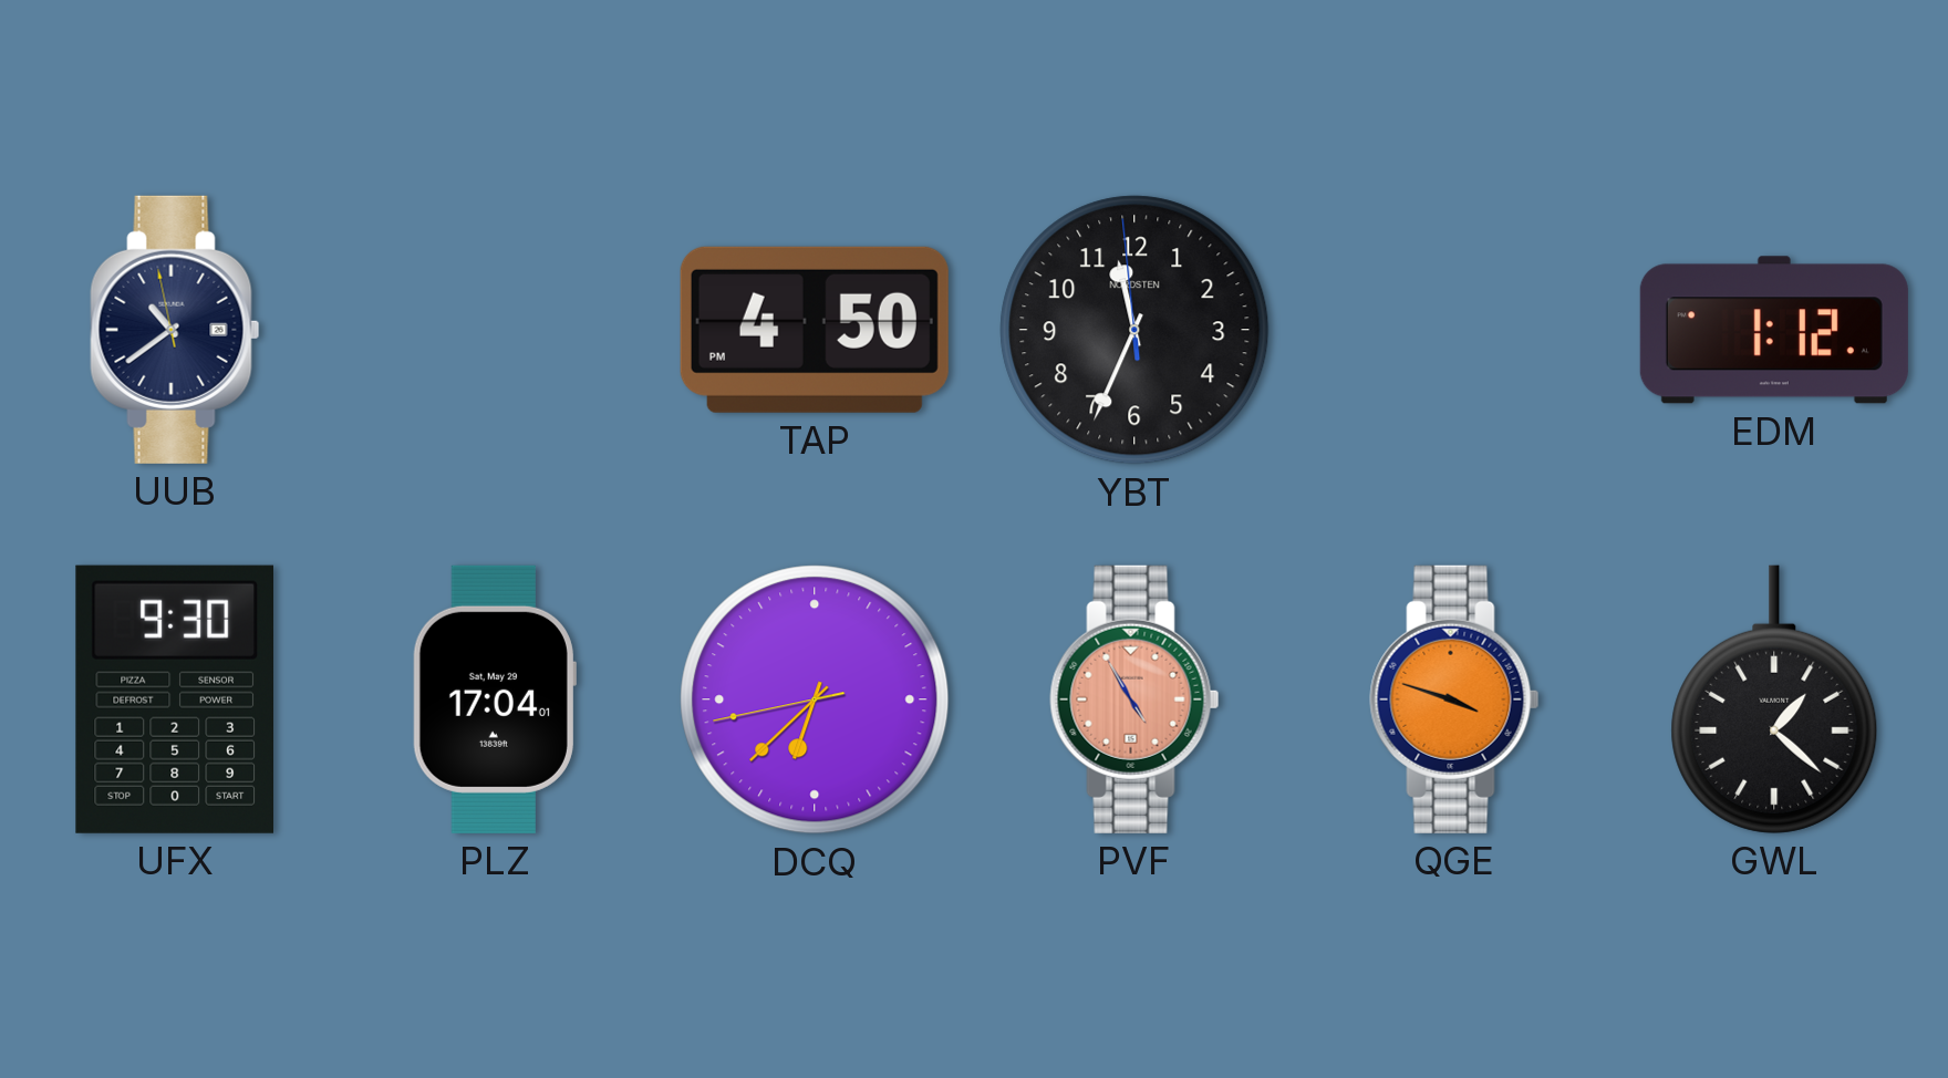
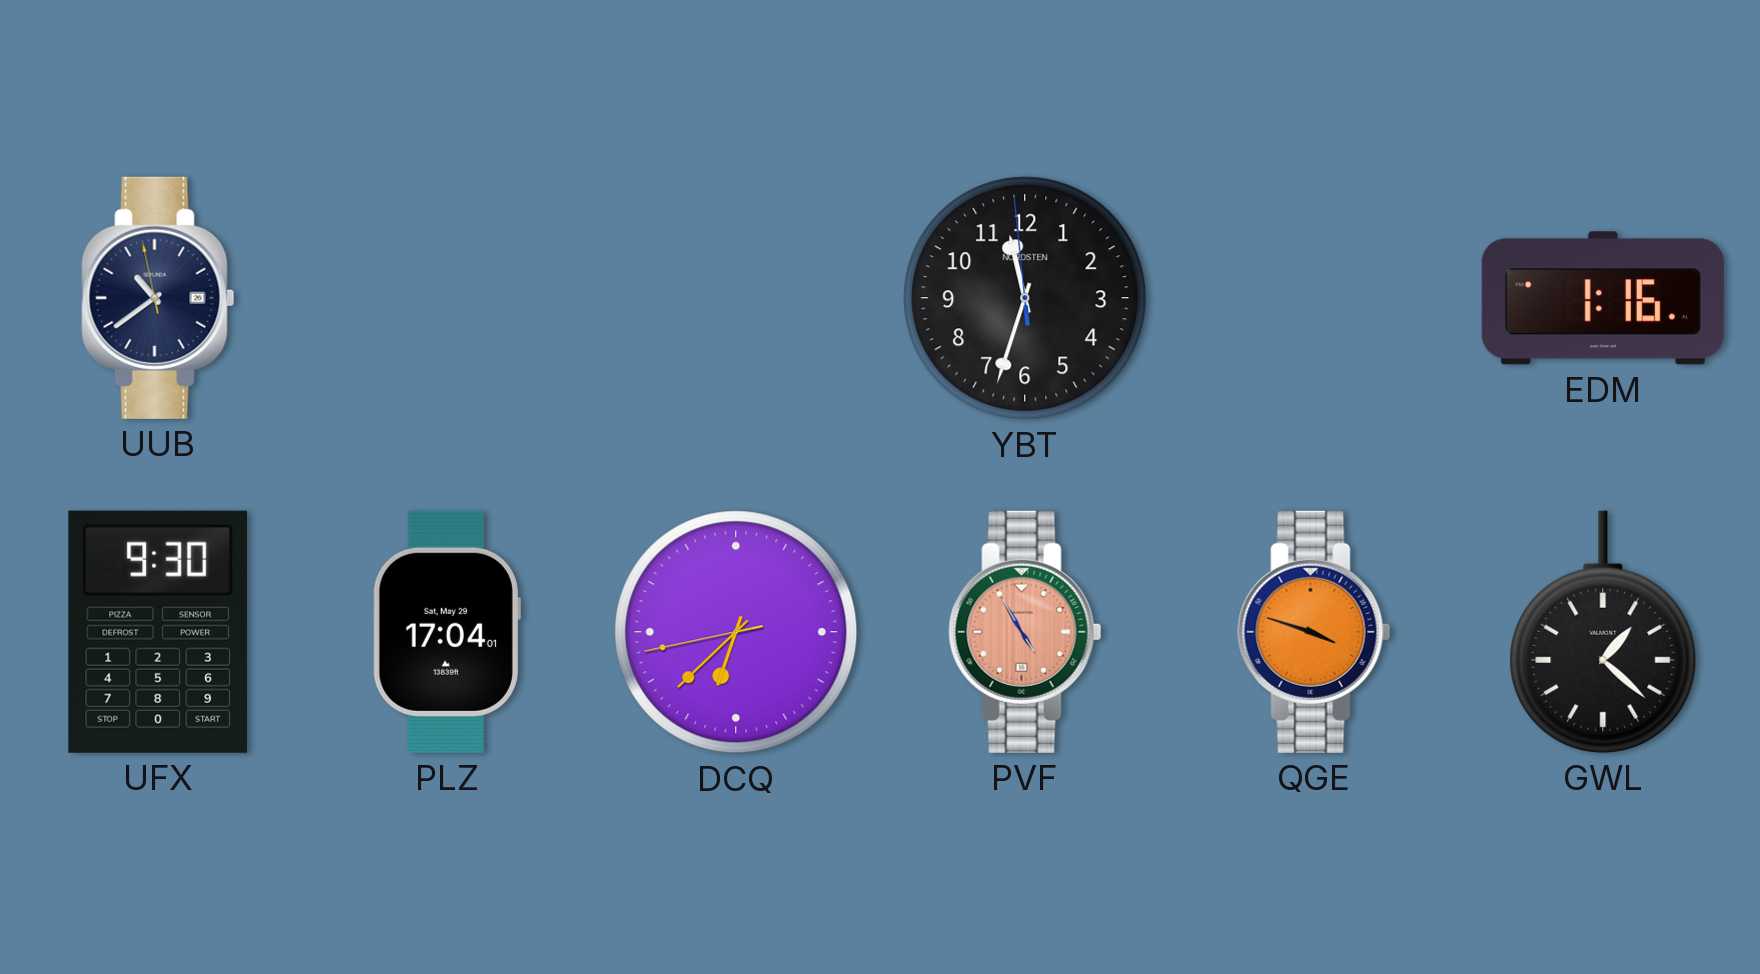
TAP: 4:50 -> none
YBT: 11:33 -> 11:32
EDM: 1:12 -> 1:16
